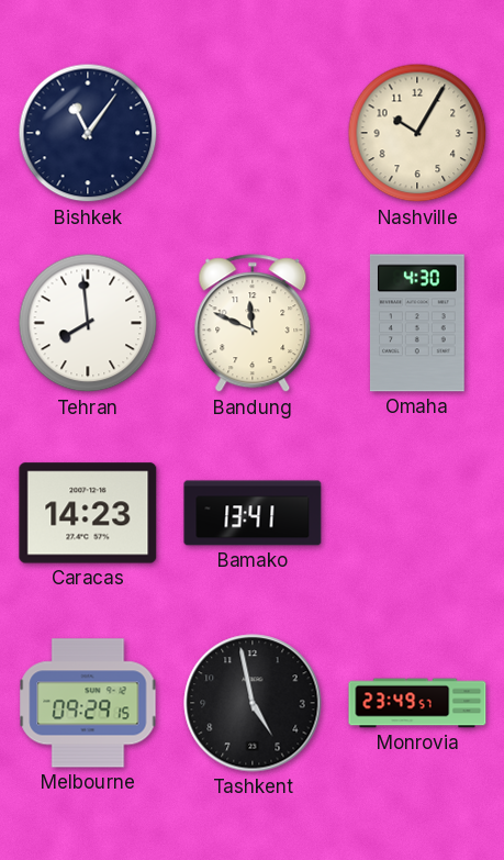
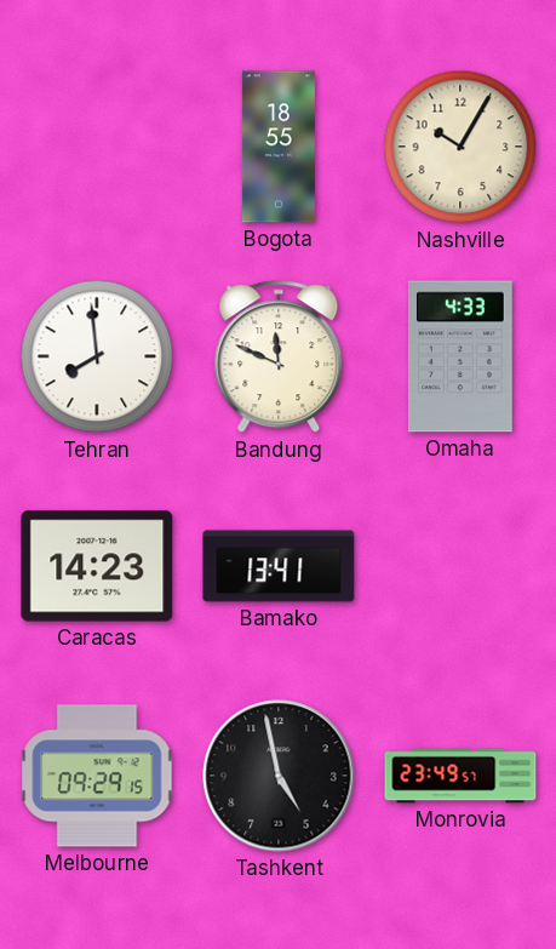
Bishkek: 11:06 -> none
Bogota: none -> 18:55
Omaha: 4:30 -> 4:33
